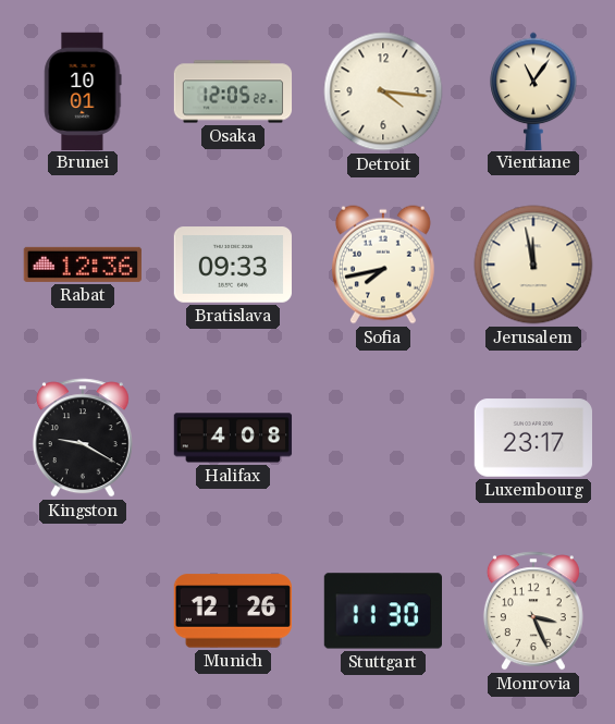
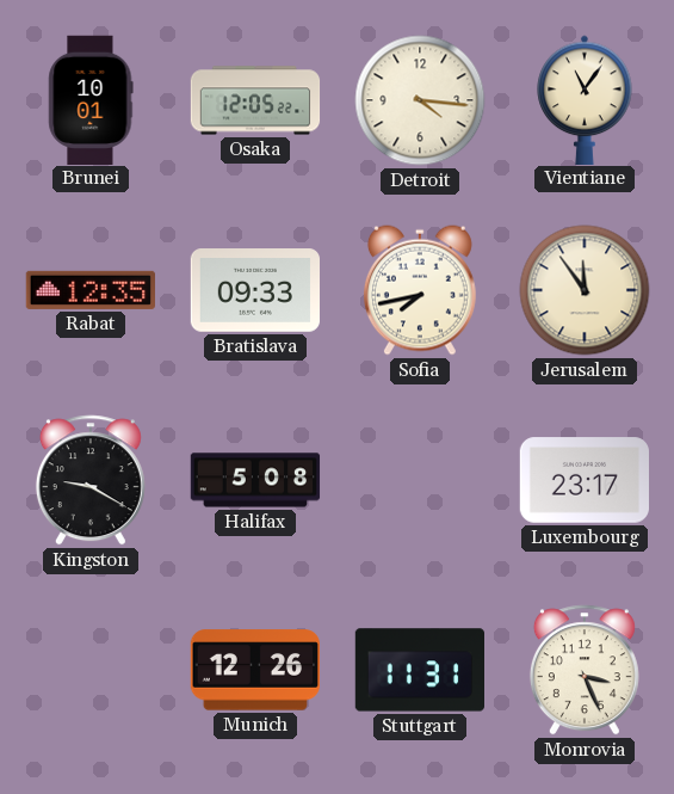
Rabat: 12:36 -> 12:35
Jerusalem: 11:58 -> 11:54
Halifax: 4:08 -> 5:08
Stuttgart: 11:30 -> 11:31
